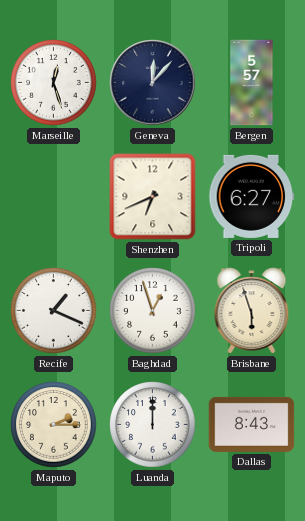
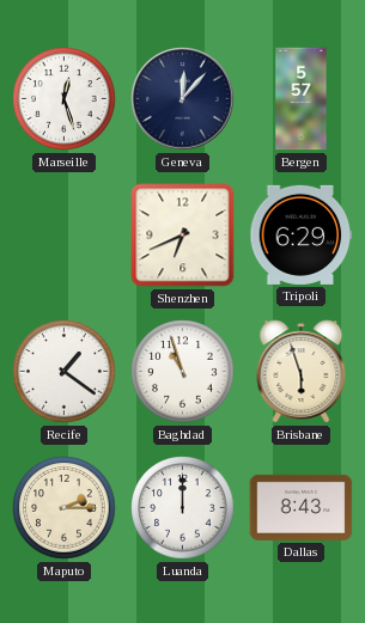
Tripoli: 6:27 -> 6:29
Recife: 1:19 -> 1:21
Baghdad: 12:57 -> 10:57
